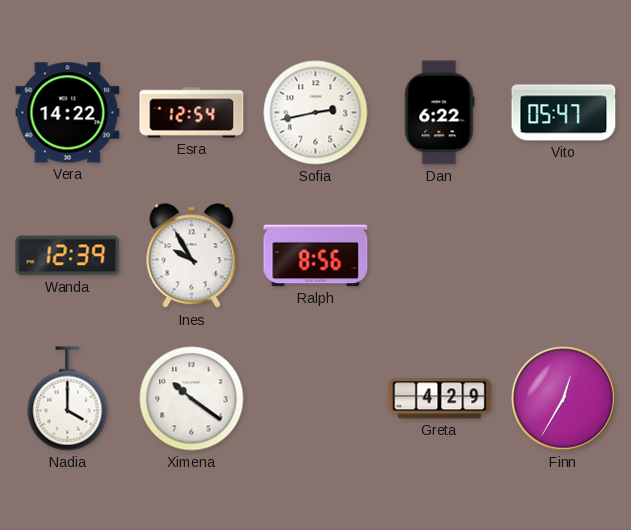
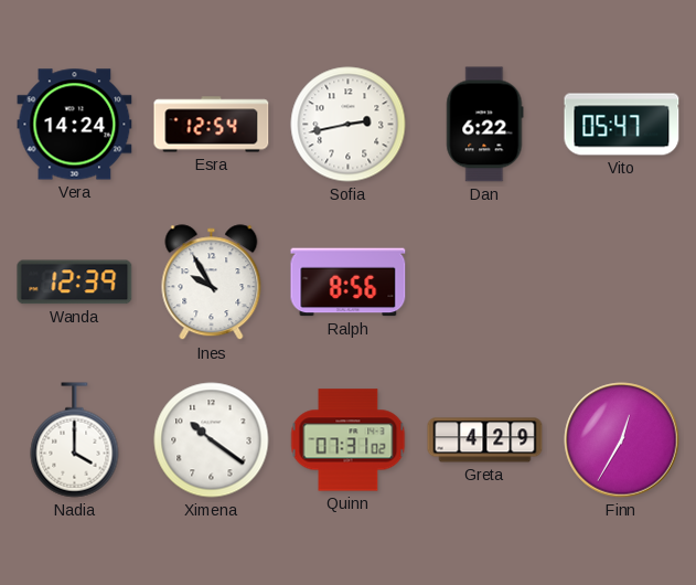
Vera: 14:22 -> 14:24
Quinn: none -> 07:31
